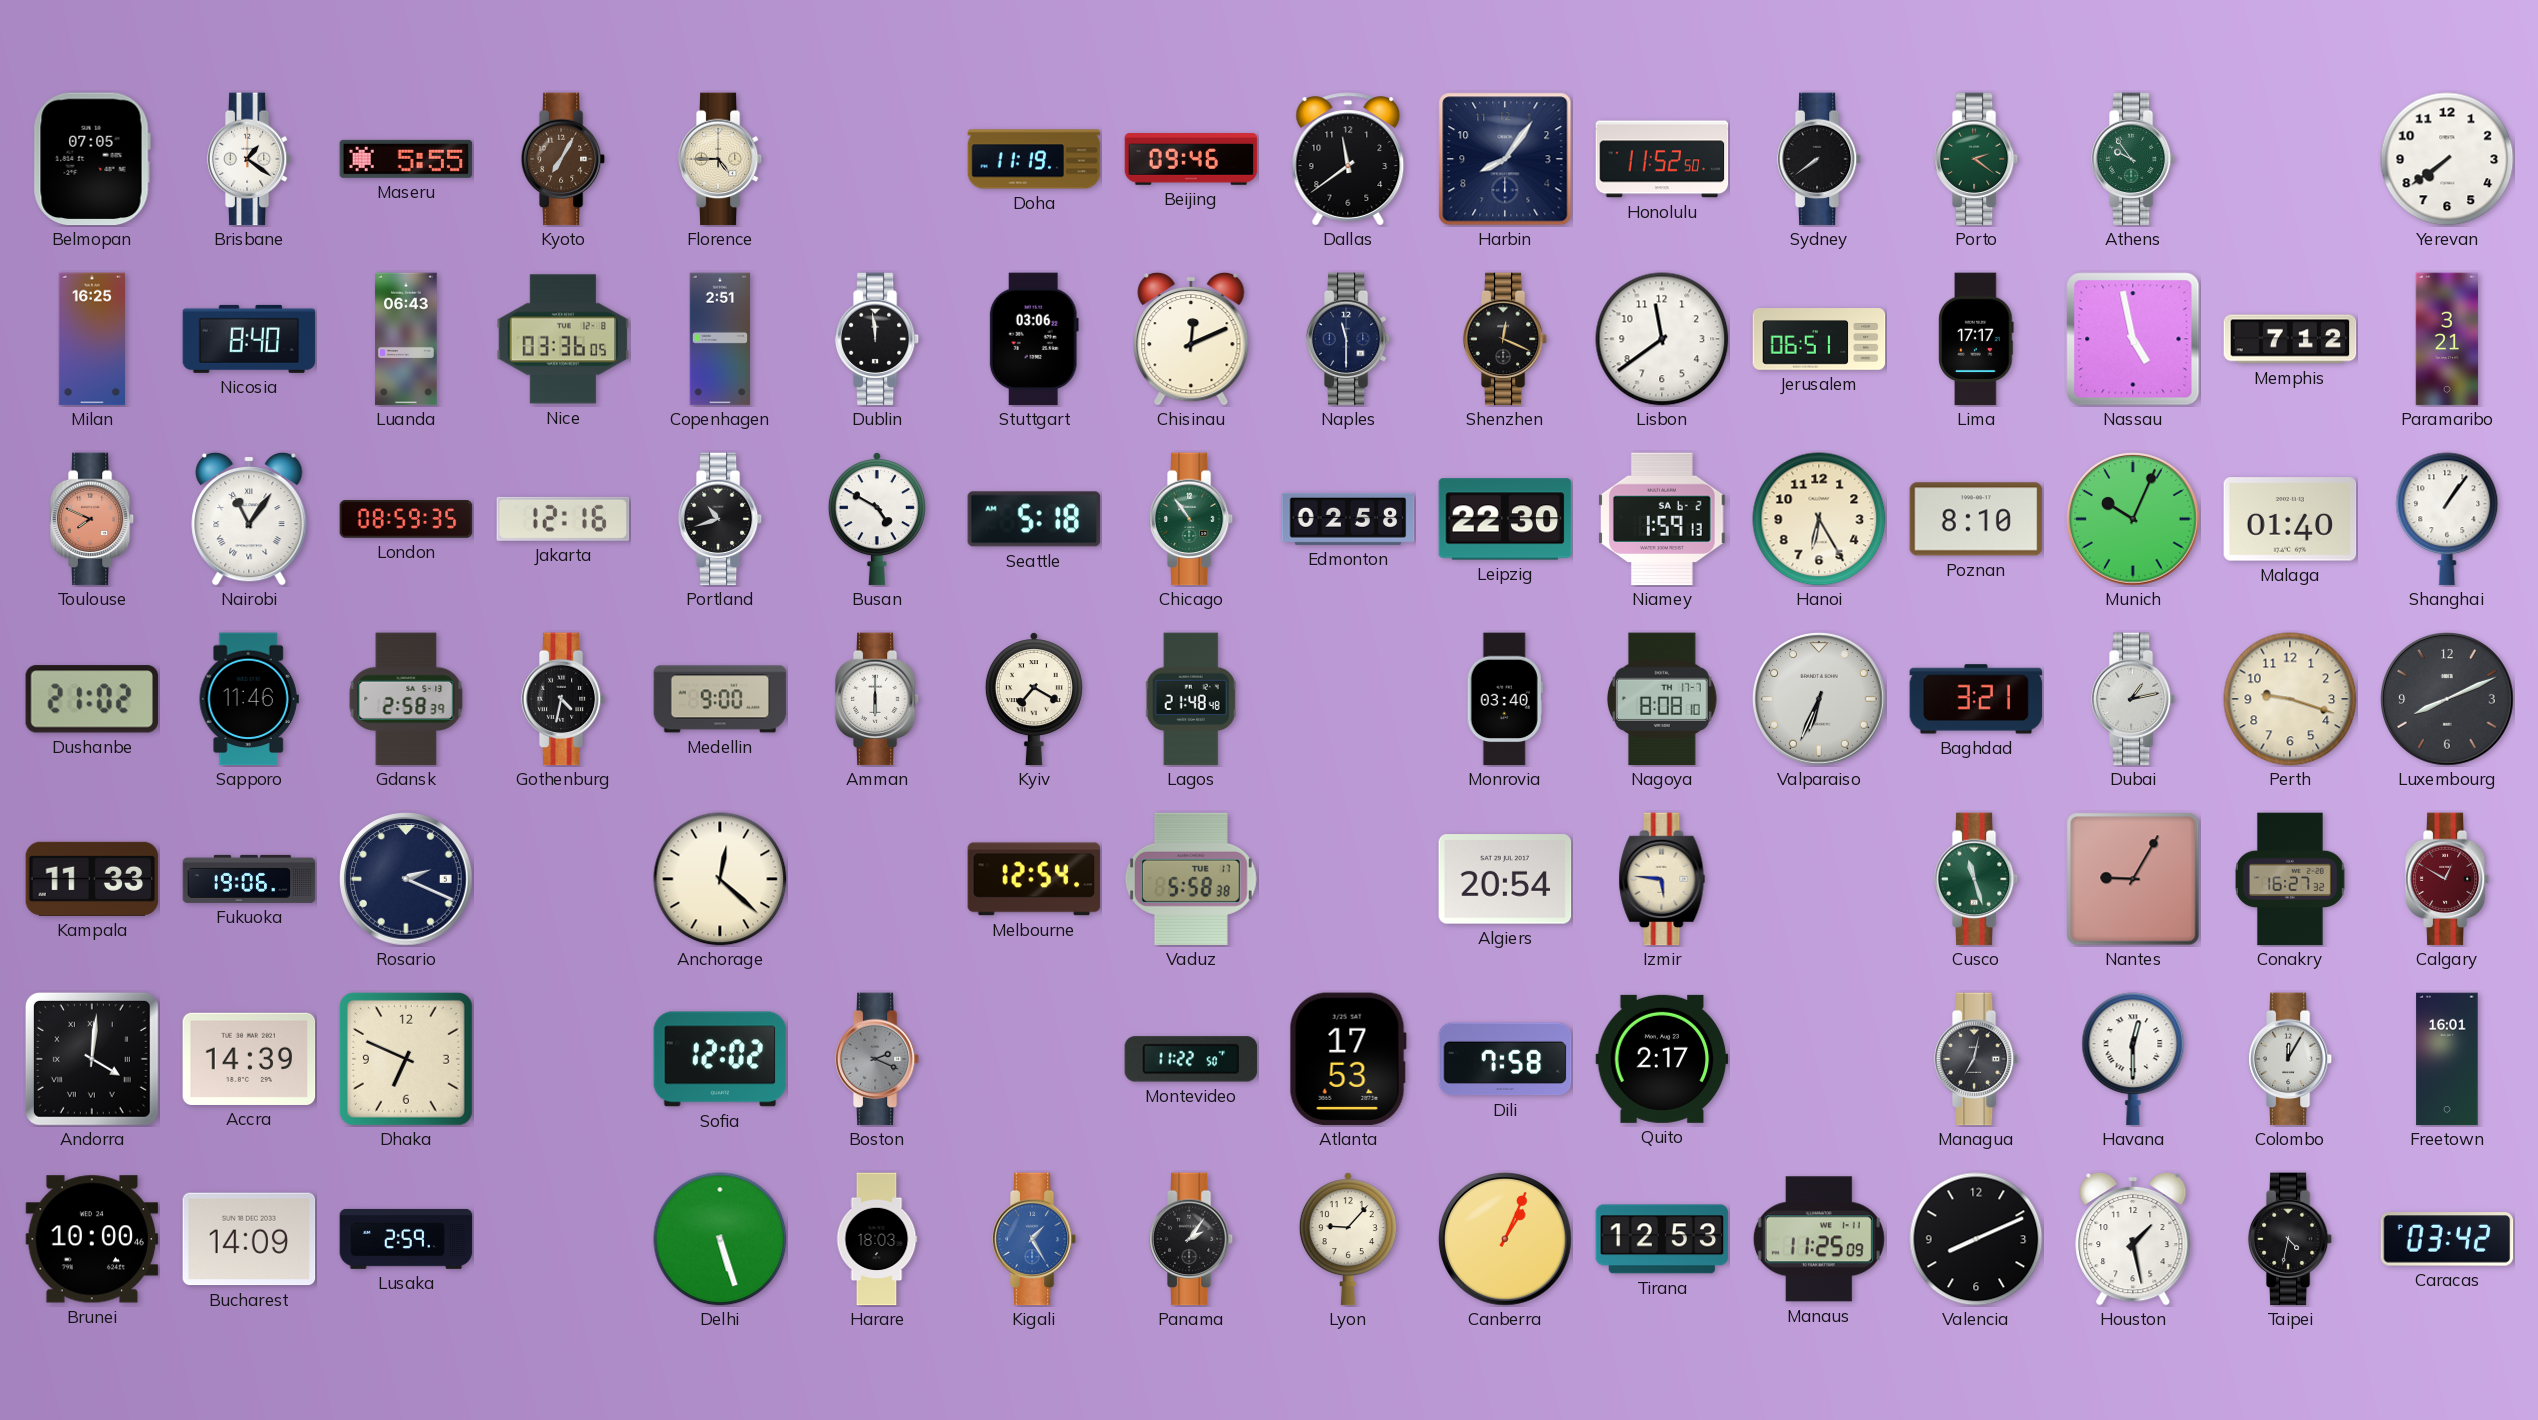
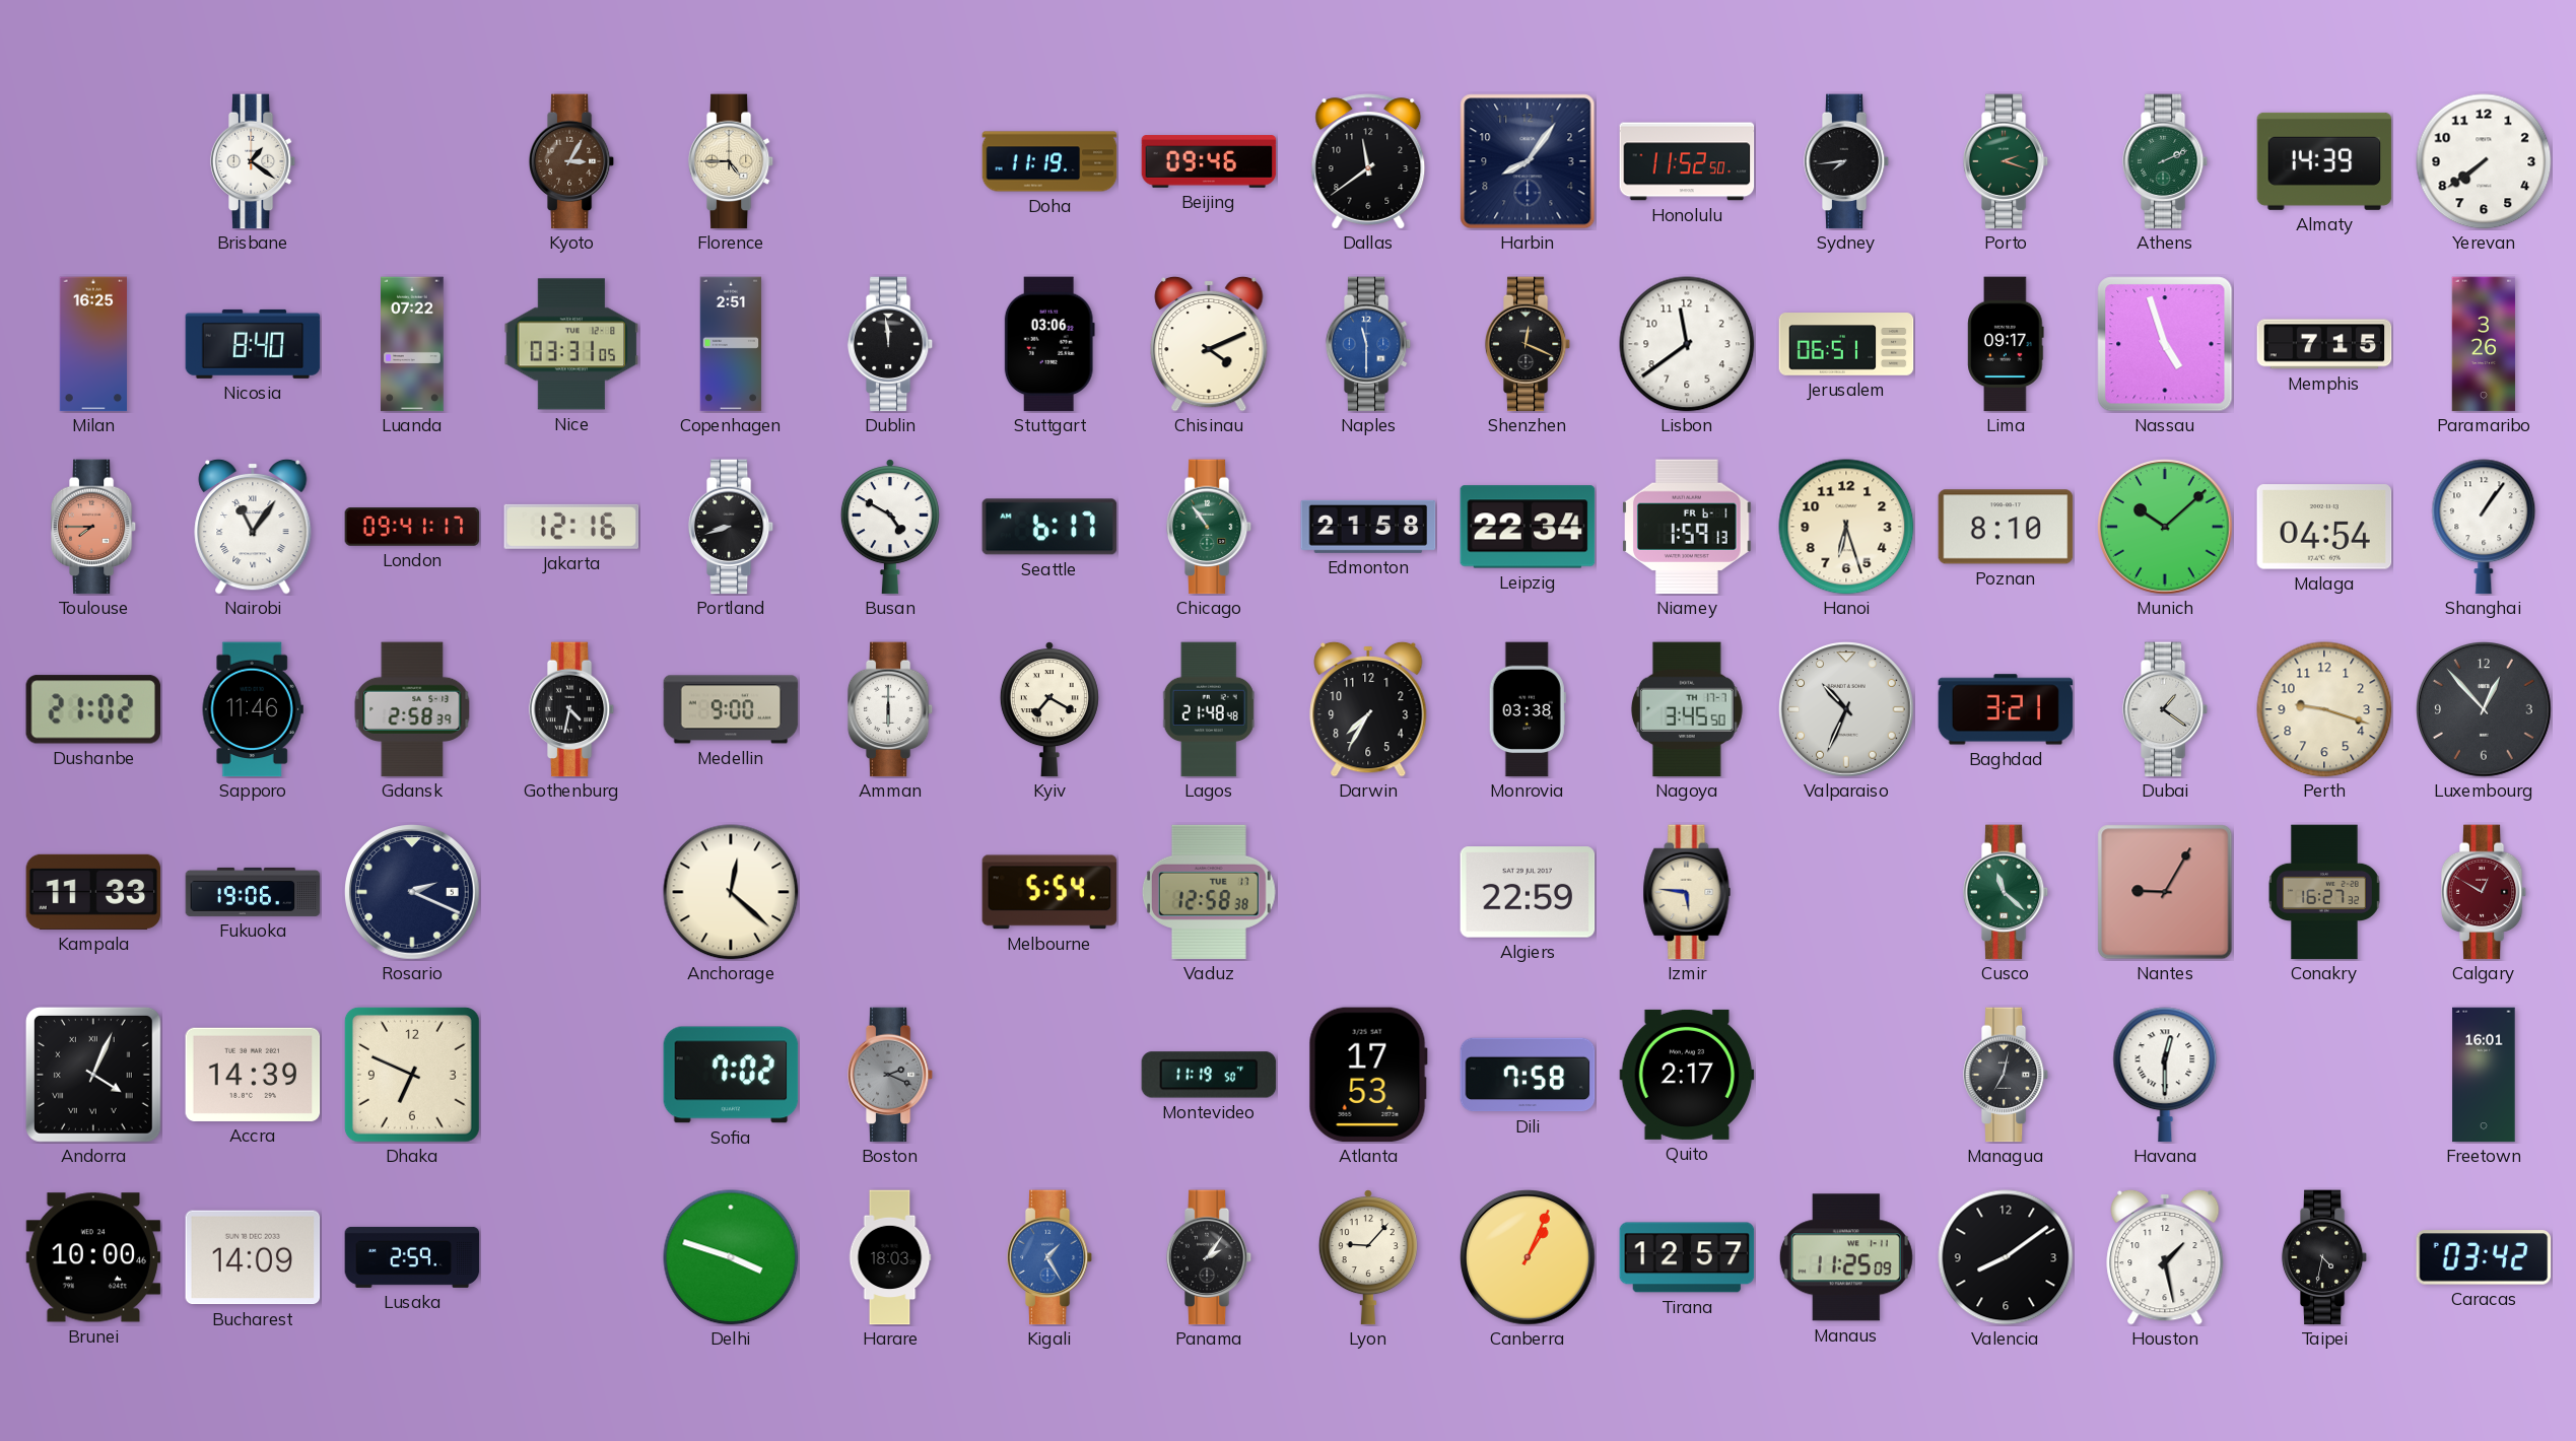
Belmopan: 07:05 -> none
Maseru: 5:55 -> none
Kyoto: 7:05 -> 3:05
Sydney: 7:39 -> 7:44
Porto: 2:21 -> 2:18
Athens: 9:54 -> 2:11
Almaty: none -> 14:39
Luanda: 06:43 -> 07:22
Nice: 03:36 -> 03:31
Chisinau: 12:11 -> 4:11
Naples dial: navy -> blue
Lima: 17:17 -> 09:17
Nassau: 4:58 -> 4:57
Memphis: 7:12 -> 7:15
Paramaribo: 3:21 -> 3:26
Toulouse: 7:49 -> 7:45
London: 08:59 -> 09:41
Portland: 10:42 -> 8:42
Seattle: 5:18 -> 6:17
Edmonton: 02:58 -> 21:58
Leipzig: 22:30 -> 22:34
Niamey date: SA 6-2 -> FR 6-1
Hanoi: 6:25 -> 6:27
Munich: 10:04 -> 10:08
Malaga: 01:40 -> 04:54
Darwin: none -> 7:35
Monrovia: 03:40 -> 03:38
Nagoya: 8:08 -> 3:45
Valparaiso: 6:34 -> 10:34
Dubai: 1:13 -> 1:21
Luxembourg: 8:11 -> 12:53
Melbourne: 12:54 -> 5:54
Vaduz: 5:58 -> 12:58
Algiers: 20:54 -> 22:59
Cusco: 11:27 -> 11:22
Andorra: 4:01 -> 4:04
Sofia: 12:02 -> 7:02
Montevideo: 11:22 -> 11:19
Colombo: 12:05 -> none
Delhi: 5:27 -> 3:48
Tirana: 12:53 -> 12:57
Valencia: 8:11 -> 8:09
